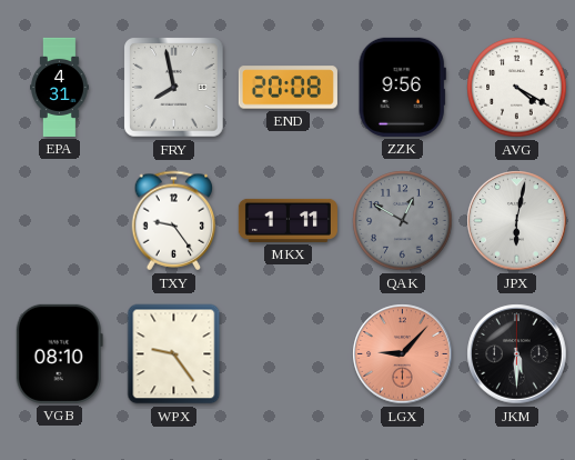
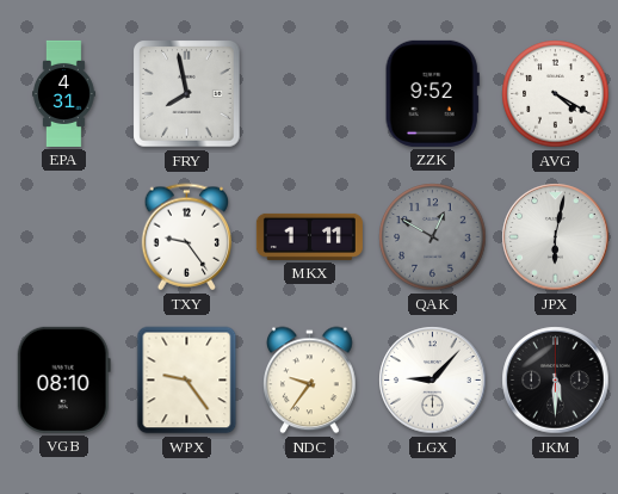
END: 20:08 -> none
ZZK: 9:56 -> 9:52
NDC: none -> 9:36
LGX dial: salmon -> white
